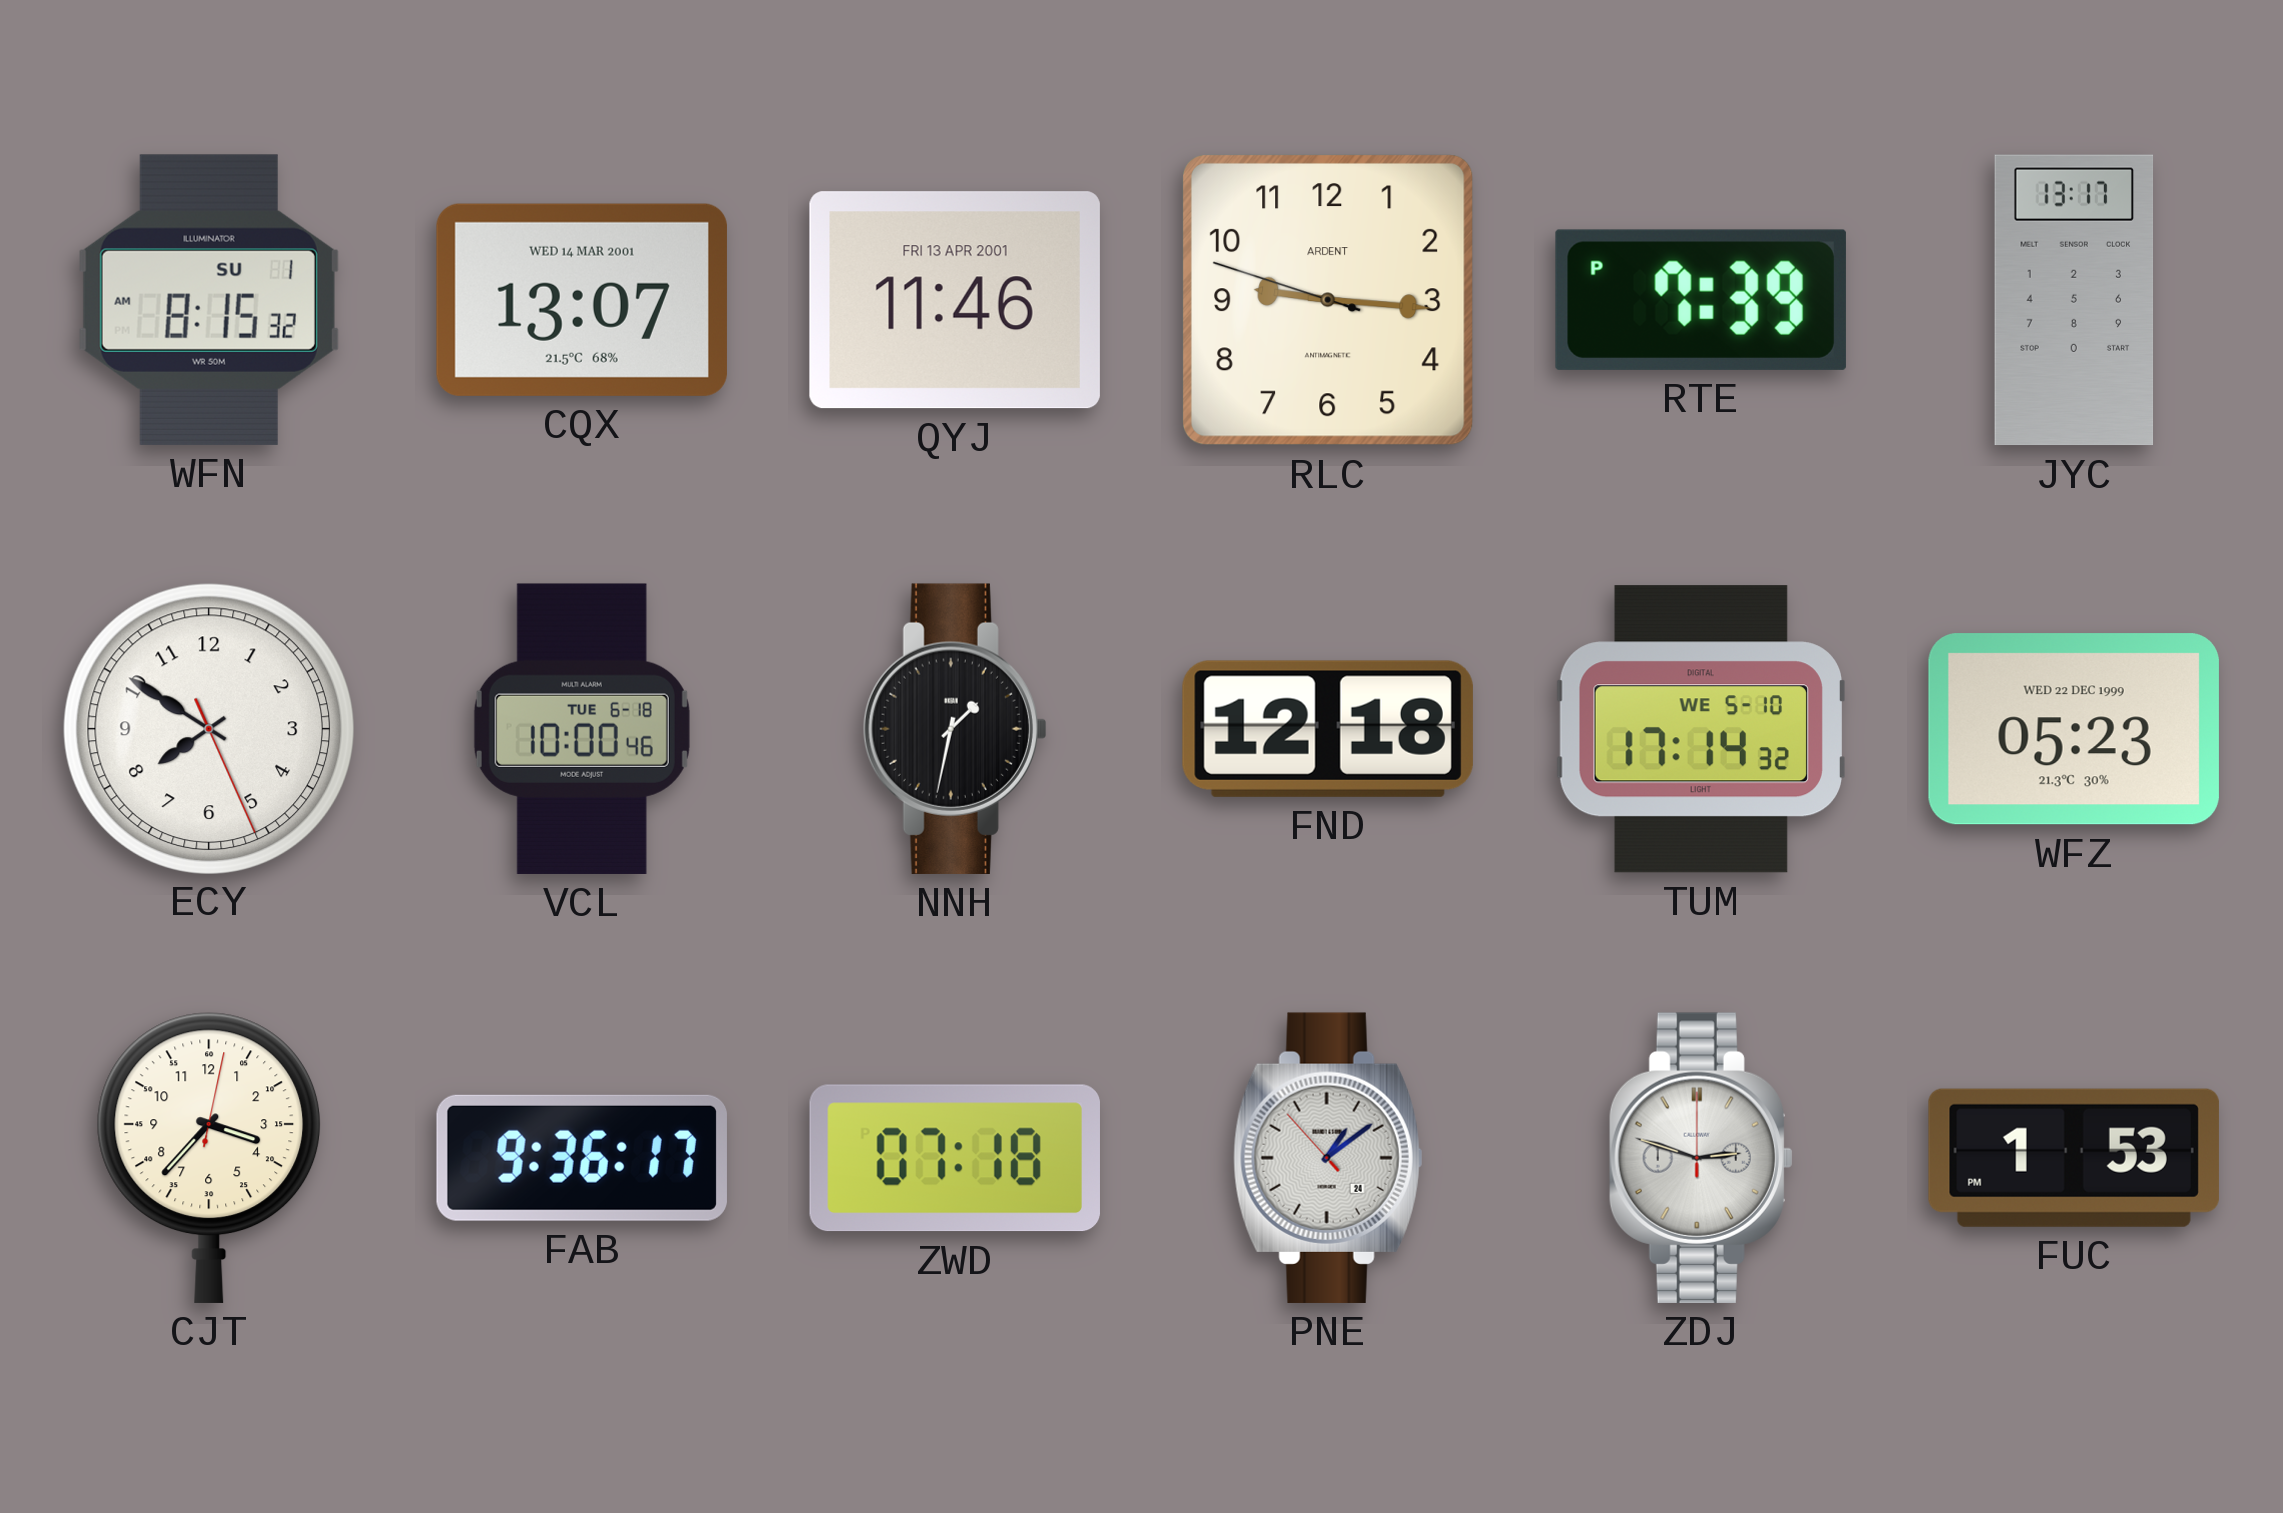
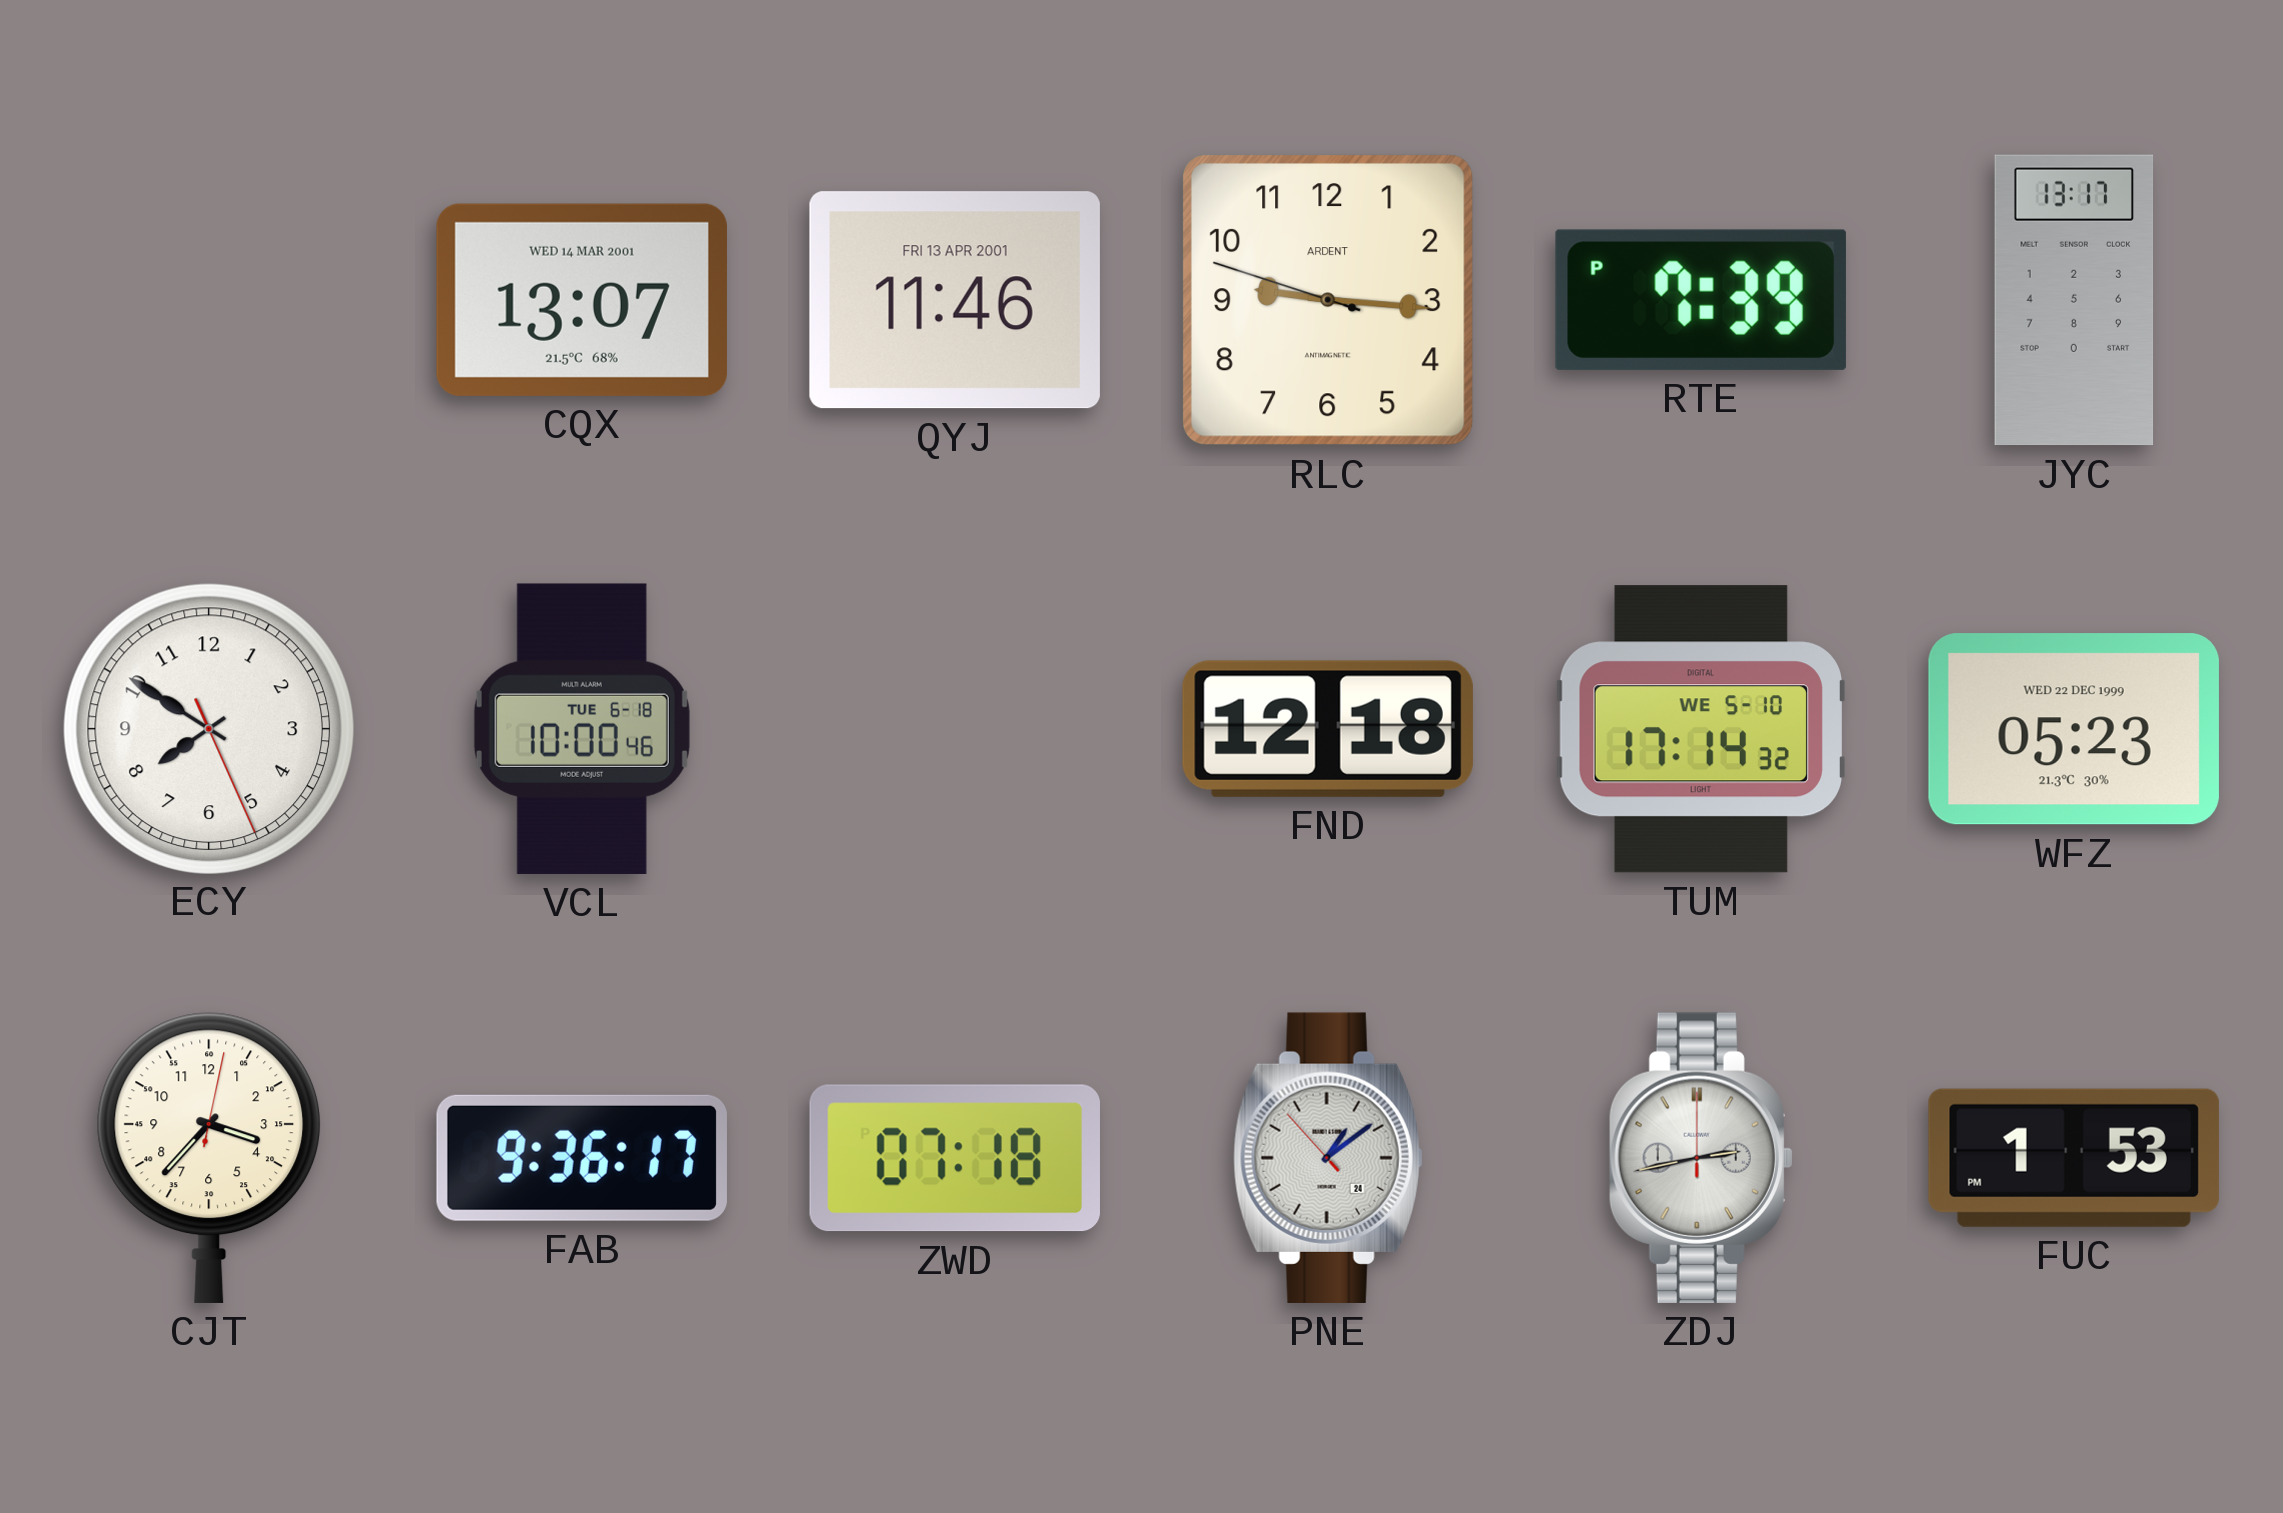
WFN: 8:15 -> none
NNH: 1:32 -> none
ZDJ: 2:48 -> 2:43
